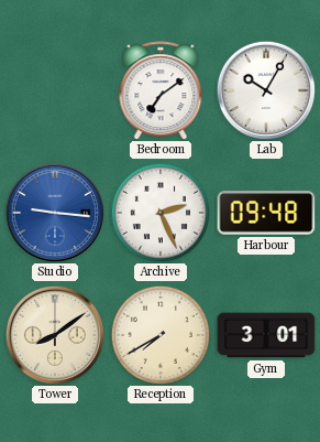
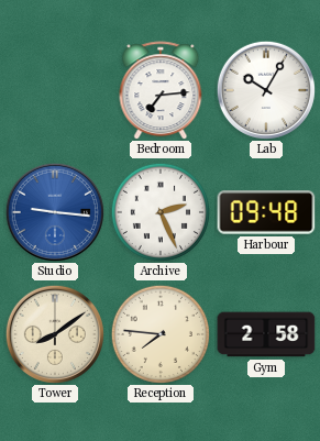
Bedroom: 7:09 -> 7:14
Reception: 7:40 -> 7:46
Gym: 3:01 -> 2:58
